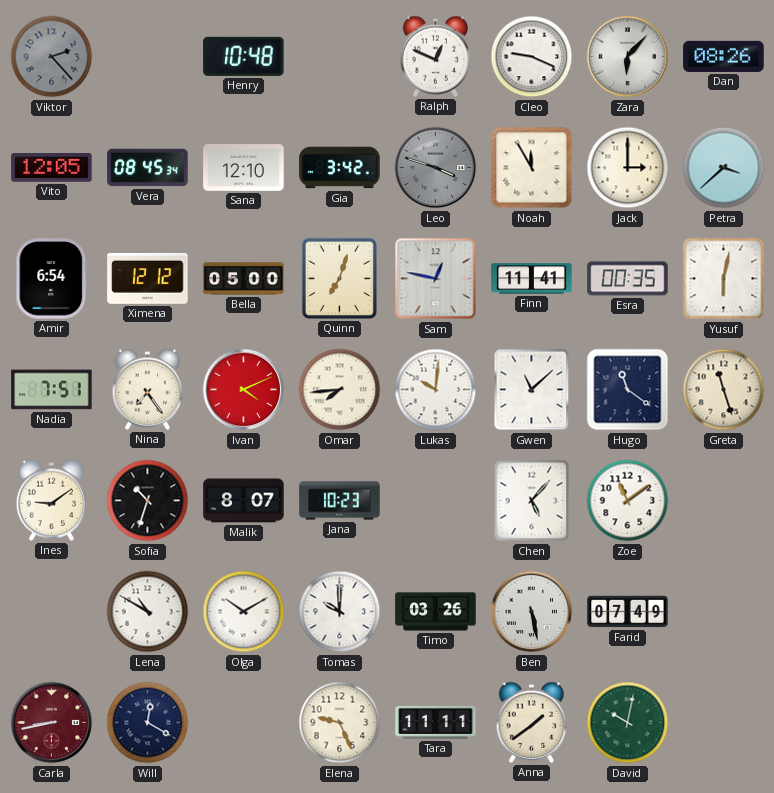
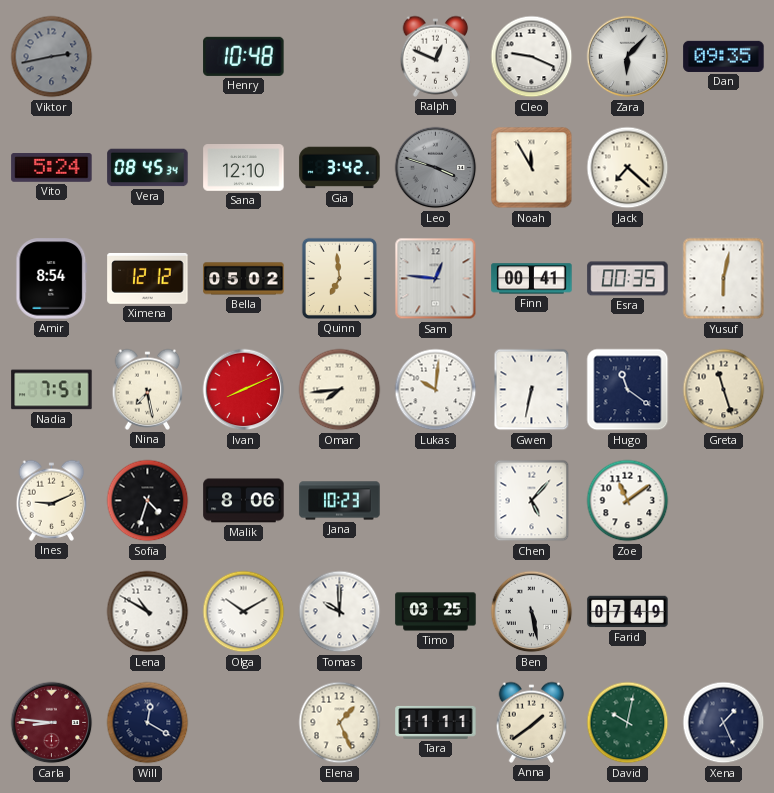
Viktor: 2:23 -> 2:43
Dan: 08:26 -> 09:35
Vito: 12:05 -> 5:24
Jack: 3:00 -> 7:22
Petra: 3:38 -> none
Amir: 6:54 -> 8:54
Bella: 05:00 -> 05:02
Quinn: 7:03 -> 6:59
Sam: 12:47 -> 12:46
Finn: 11:41 -> 00:41
Nina: 7:24 -> 7:28
Ivan: 4:11 -> 8:11
Gwen: 11:08 -> 6:32
Ines: 9:09 -> 9:11
Sofia: 10:33 -> 4:33
Malik: 8:07 -> 8:06
Timo: 03:26 -> 03:25
Carla: 8:43 -> 8:46
Elena: 9:26 -> 1:26
Xena: none -> 1:26
